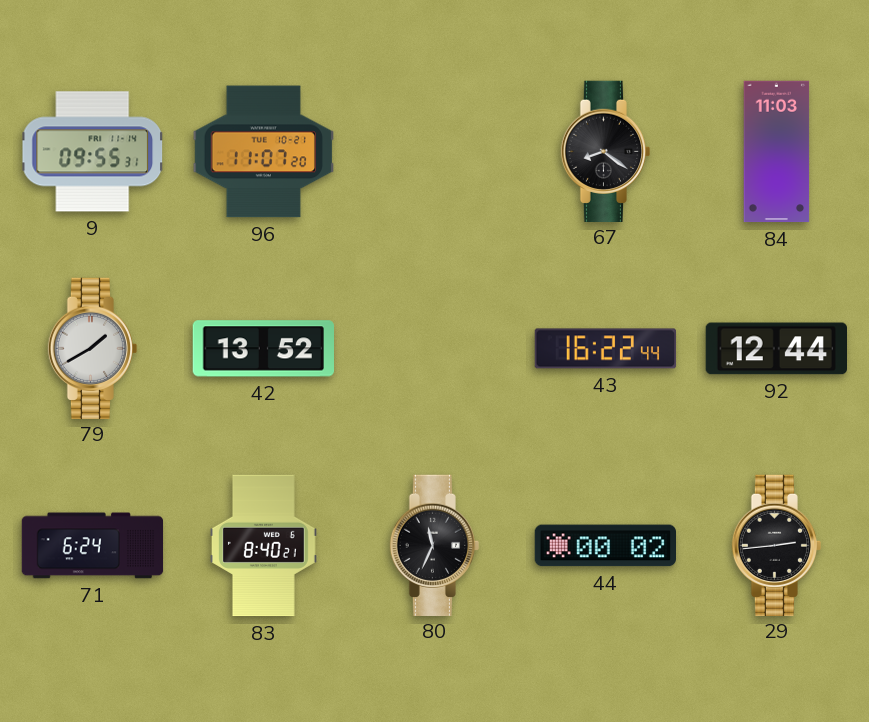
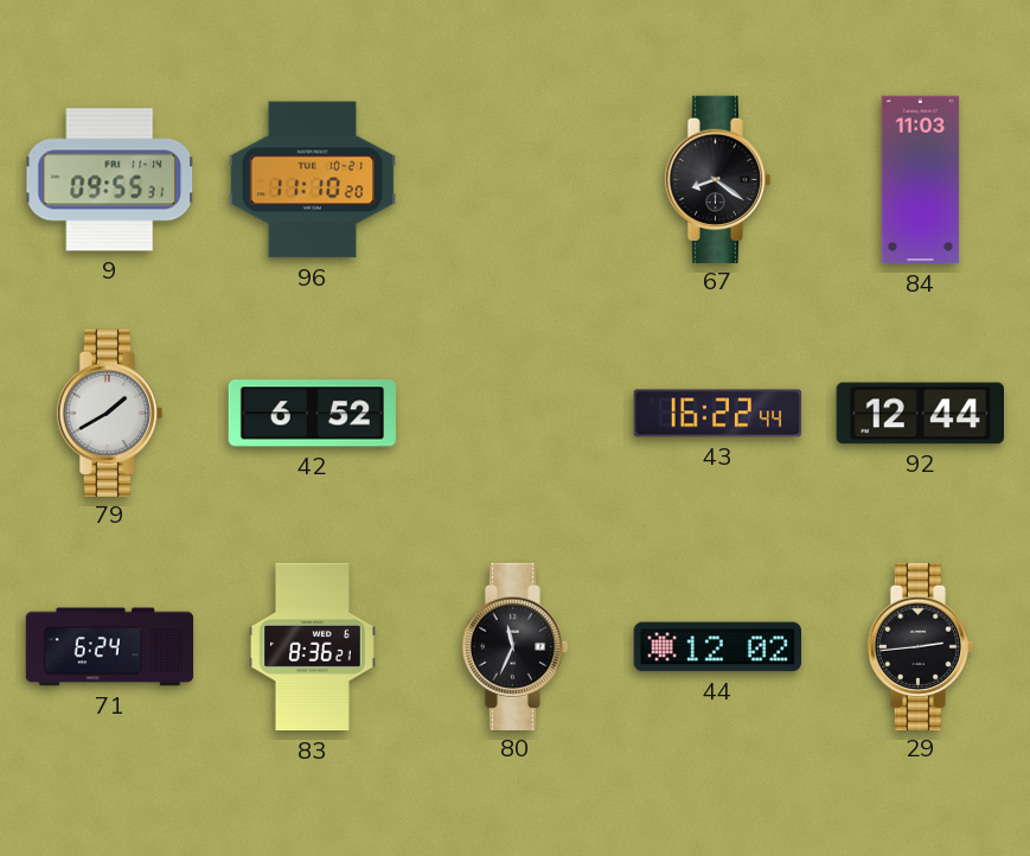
96: 11:07 -> 11:10
42: 13:52 -> 6:52
83: 8:40 -> 8:36
44: 00:02 -> 12:02
